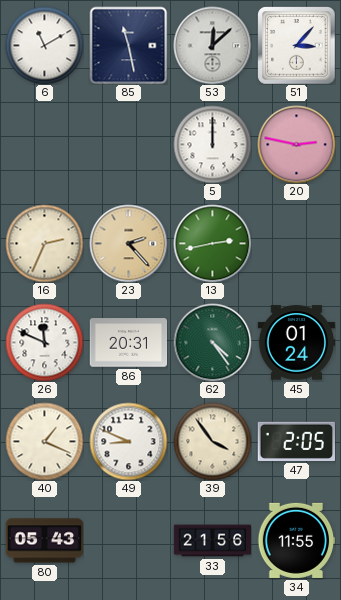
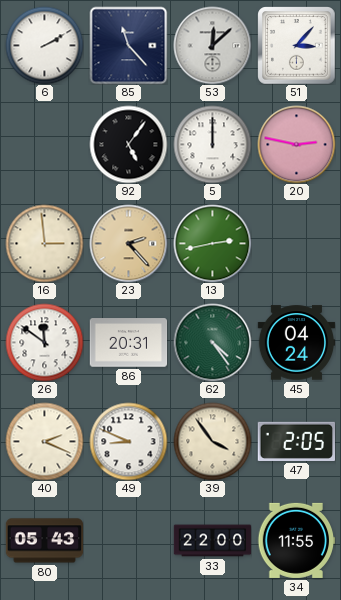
6: 11:10 -> 2:10
85: 11:28 -> 11:23
92: none -> 5:06
16: 2:34 -> 2:59
26: 11:49 -> 11:51
45: 01:24 -> 04:24
40: 1:19 -> 2:19
33: 21:56 -> 22:00
